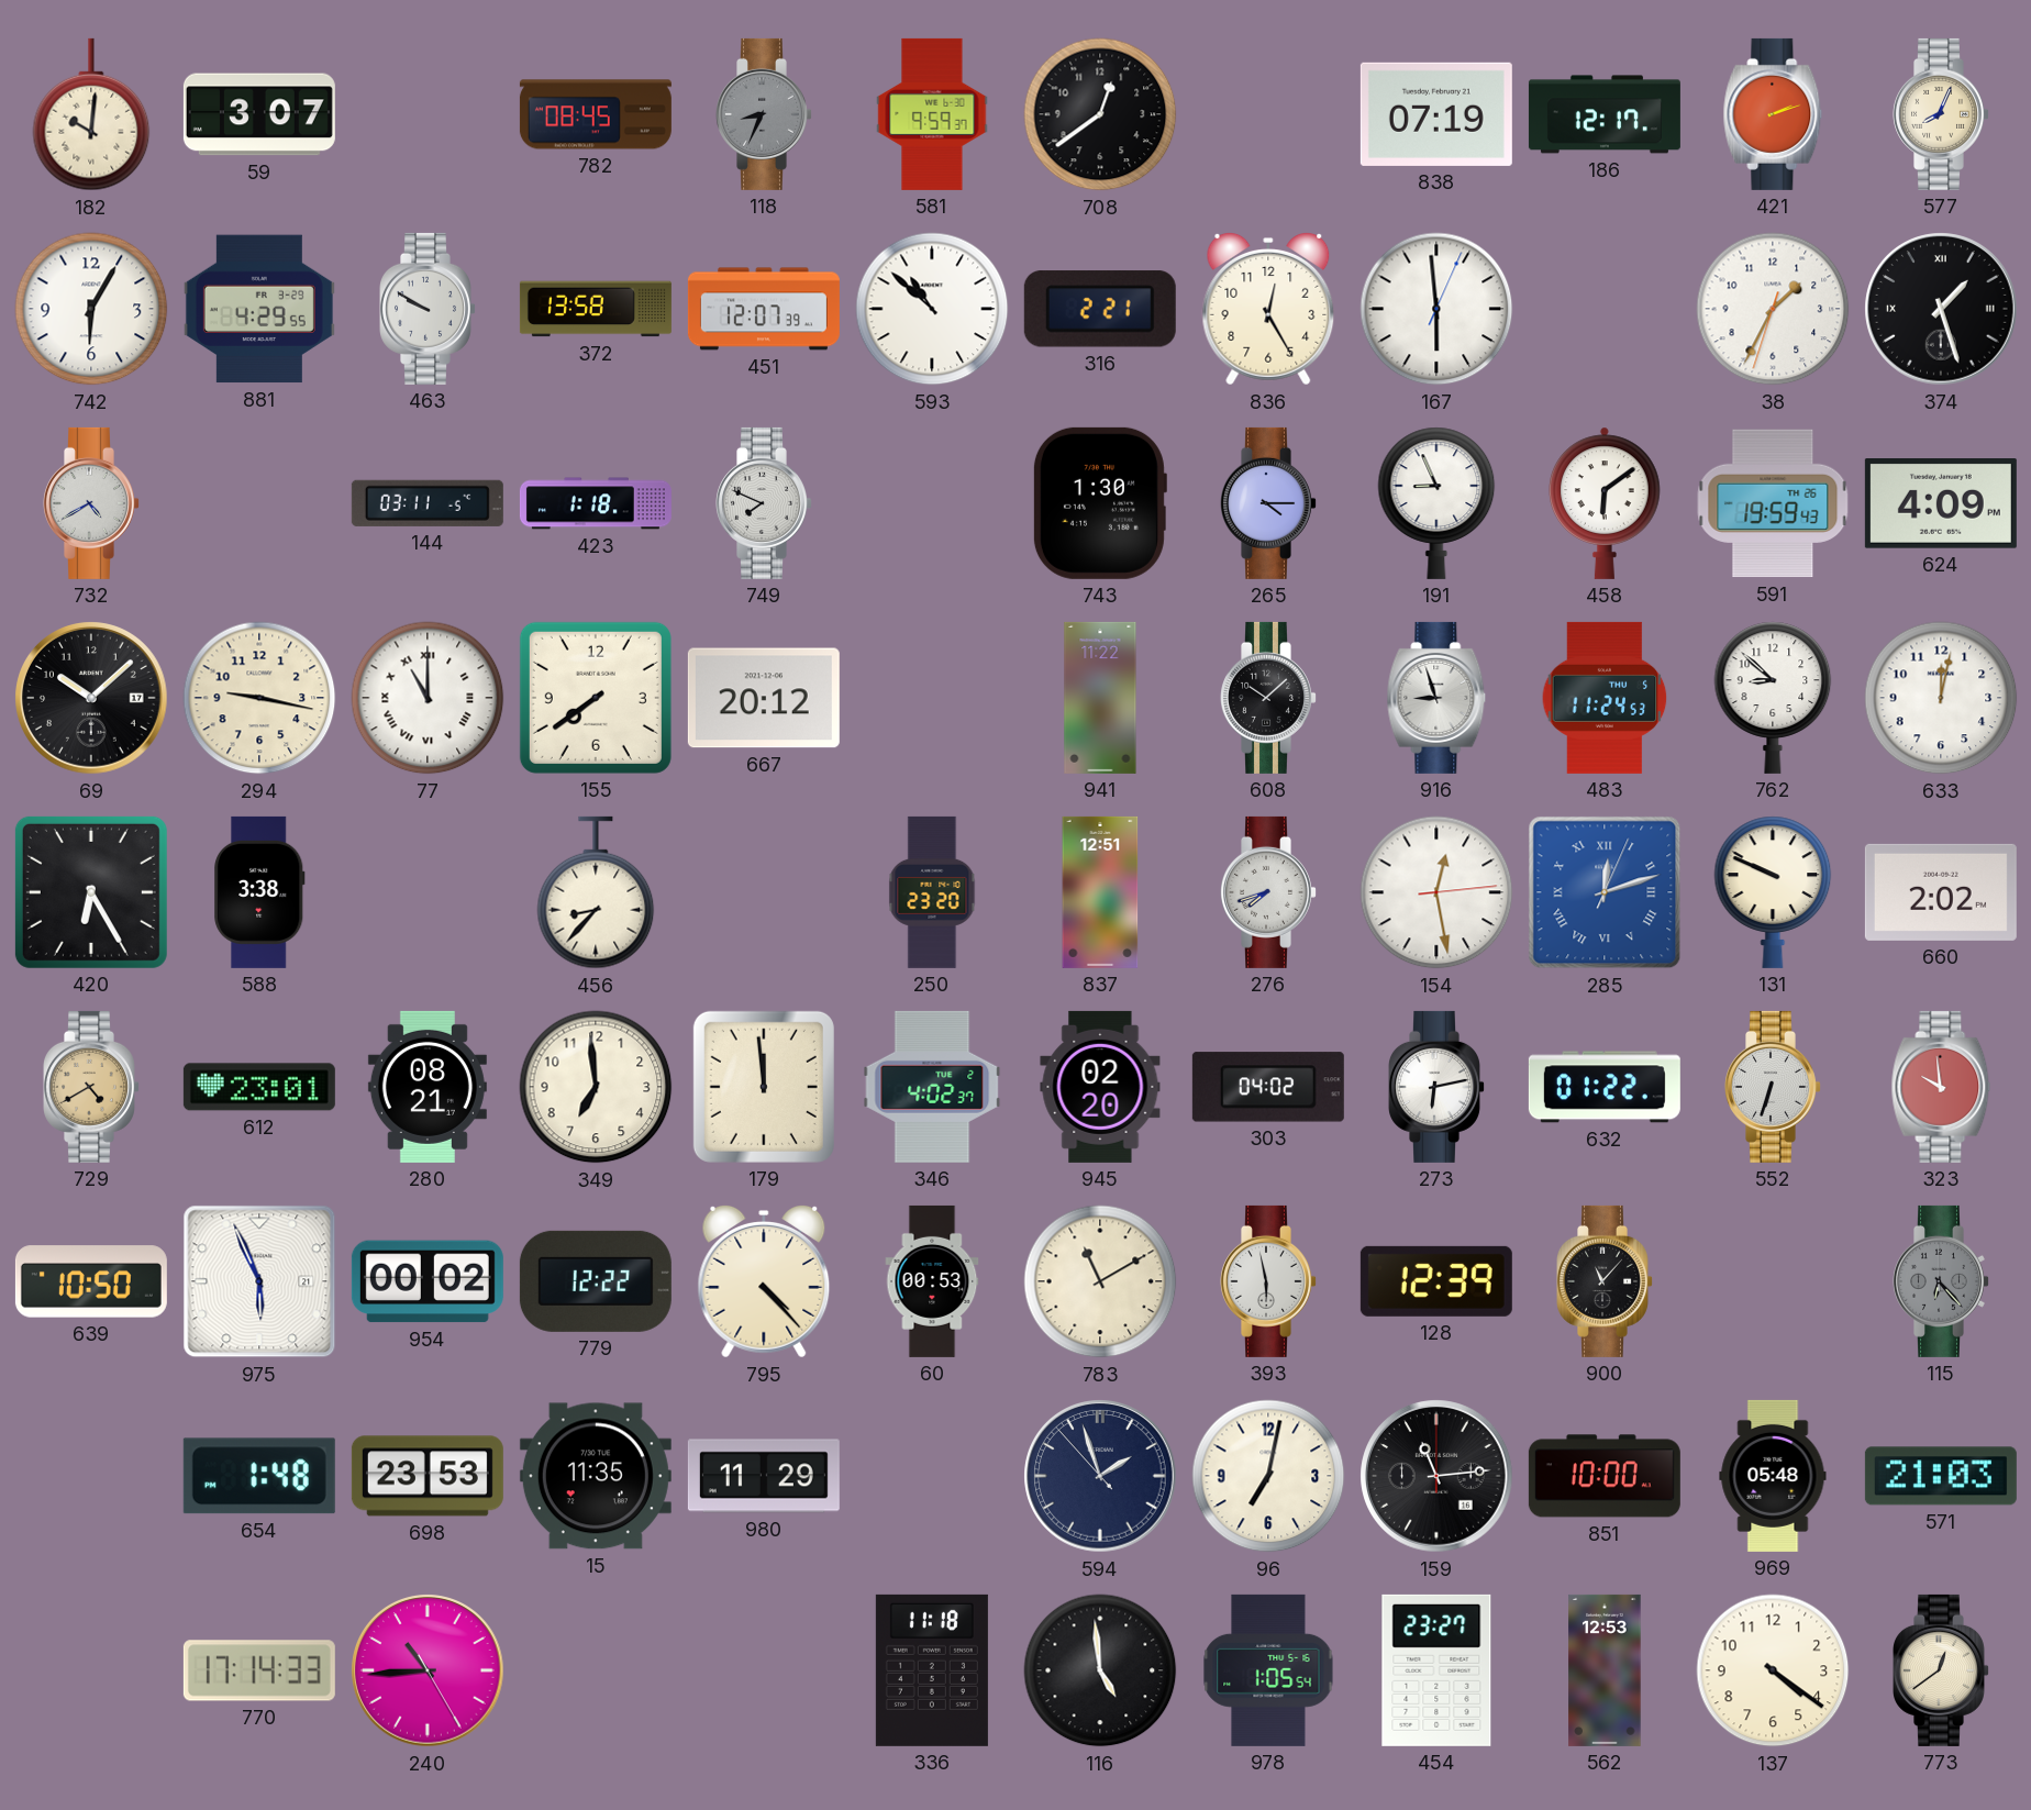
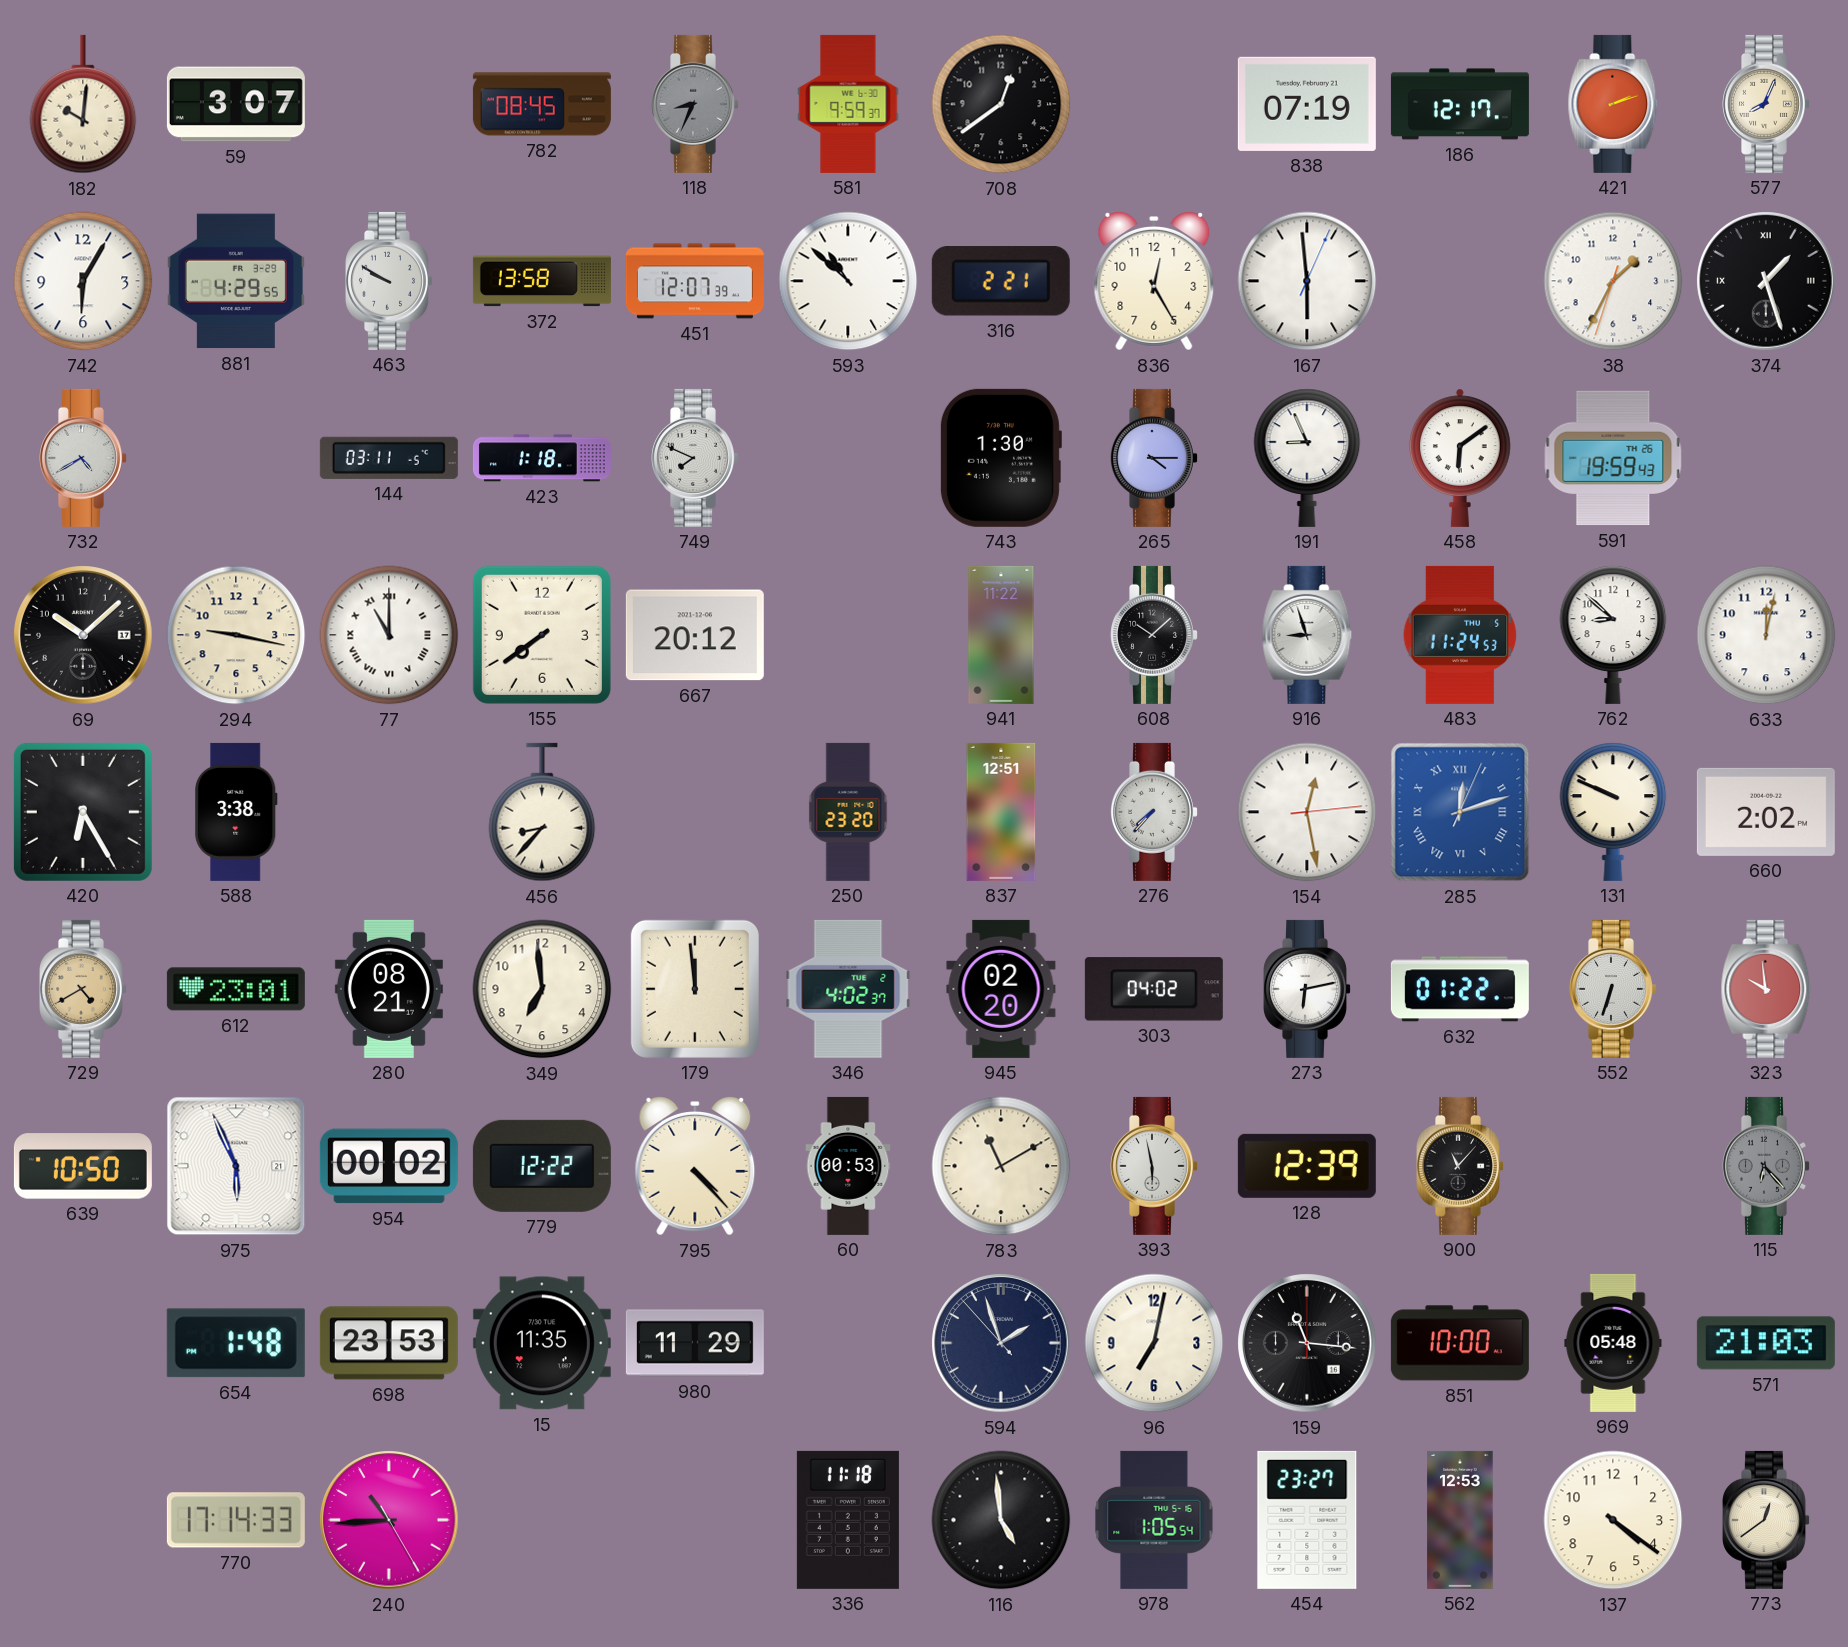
624: 4:09 -> none
276: 7:42 -> 7:37
159: 11:14 -> 11:16
